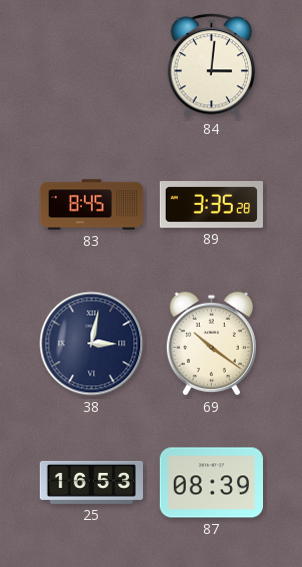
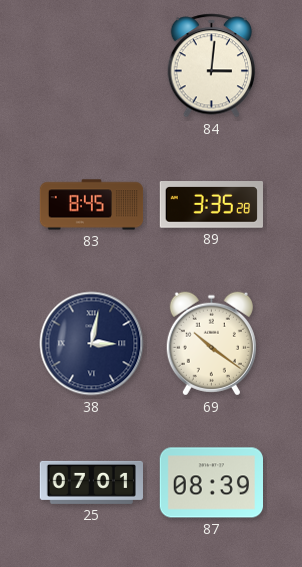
25: 16:53 -> 07:01
